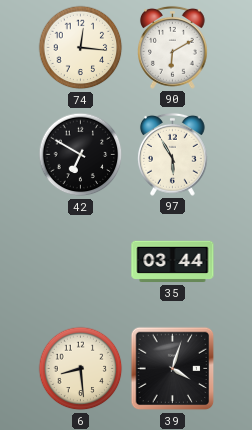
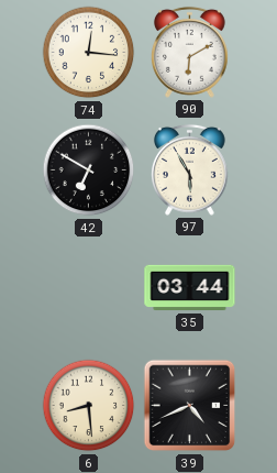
39: 4:03 -> 4:41
